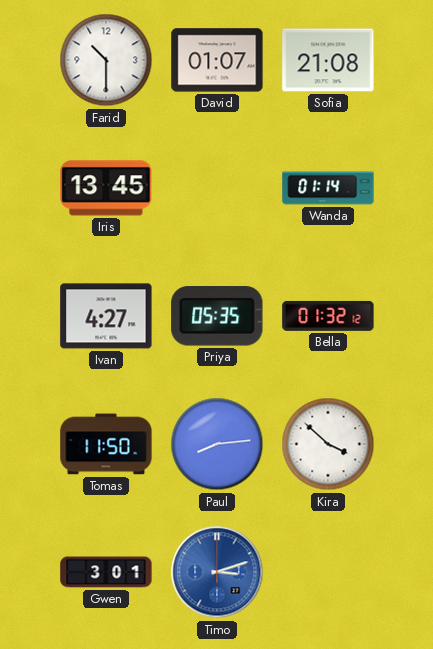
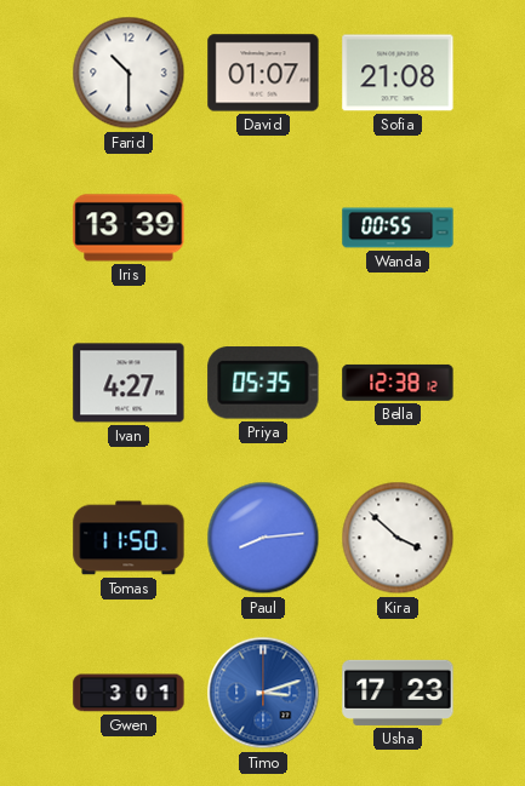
Iris: 13:45 -> 13:39
Wanda: 01:14 -> 00:55
Bella: 01:32 -> 12:38
Usha: none -> 17:23
